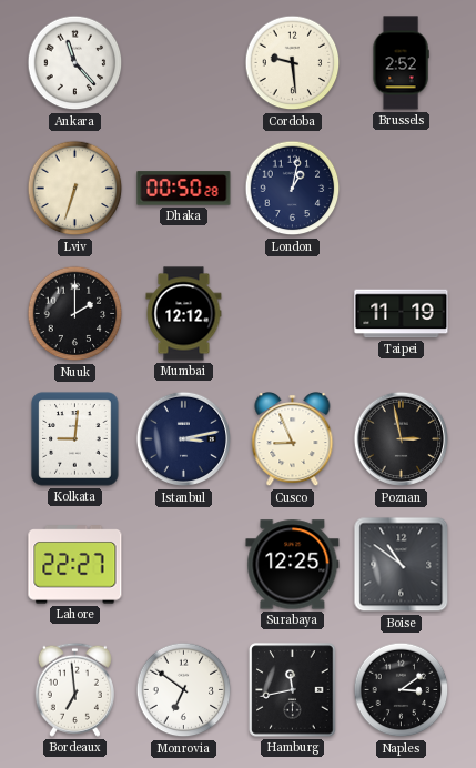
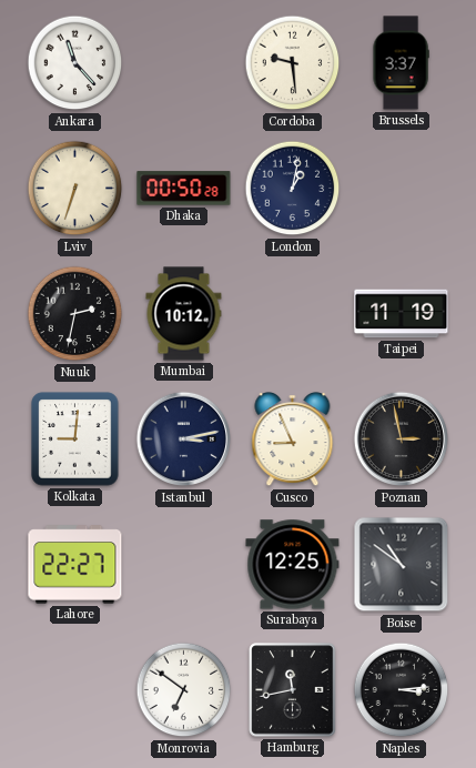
Brussels: 2:52 -> 3:37
Nuuk: 2:00 -> 2:32
Mumbai: 12:12 -> 10:12
Bordeaux: 6:59 -> none
Naples: 3:09 -> 3:14
